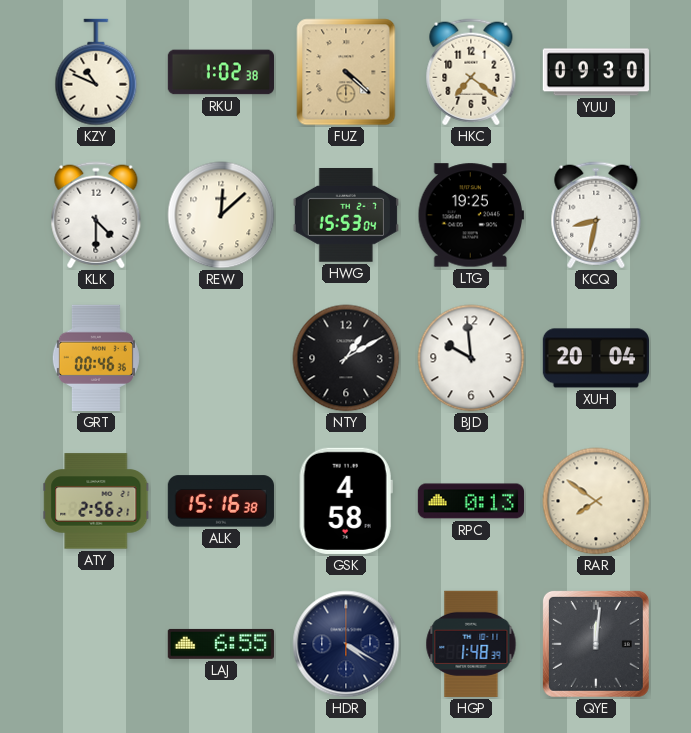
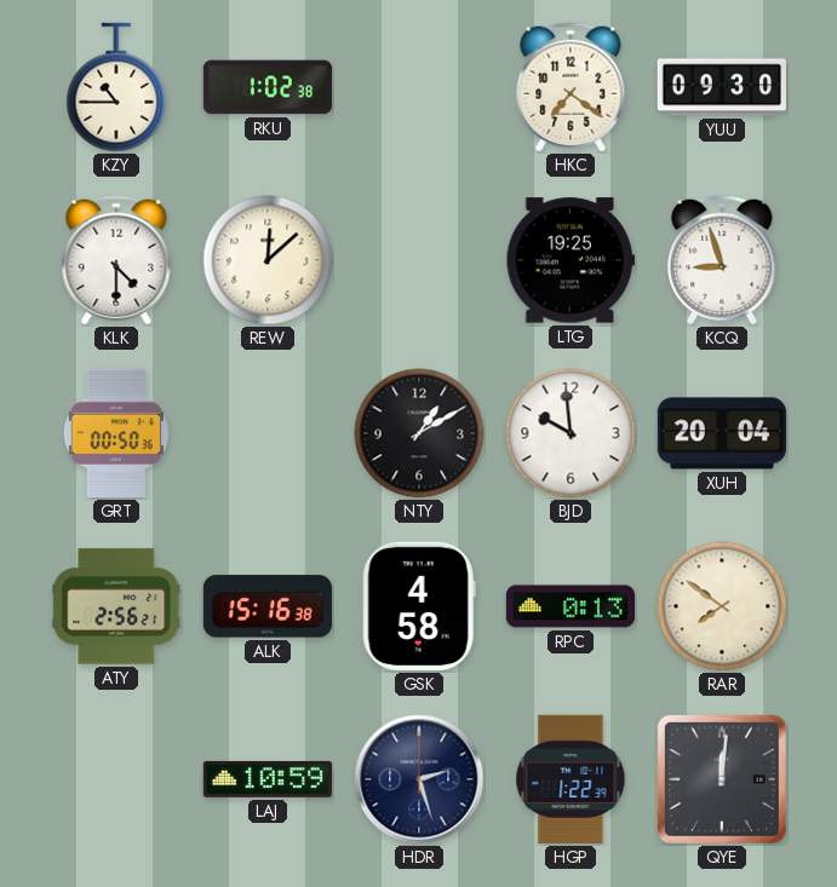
KZY: 10:49 -> 10:45
FUZ: 4:22 -> none
HWG: 15:53 -> none
KCQ: 8:32 -> 8:57
GRT: 00:46 -> 00:50
LAJ: 6:55 -> 10:59
HDR: 4:20 -> 2:27
HGP: 1:48 -> 1:22
